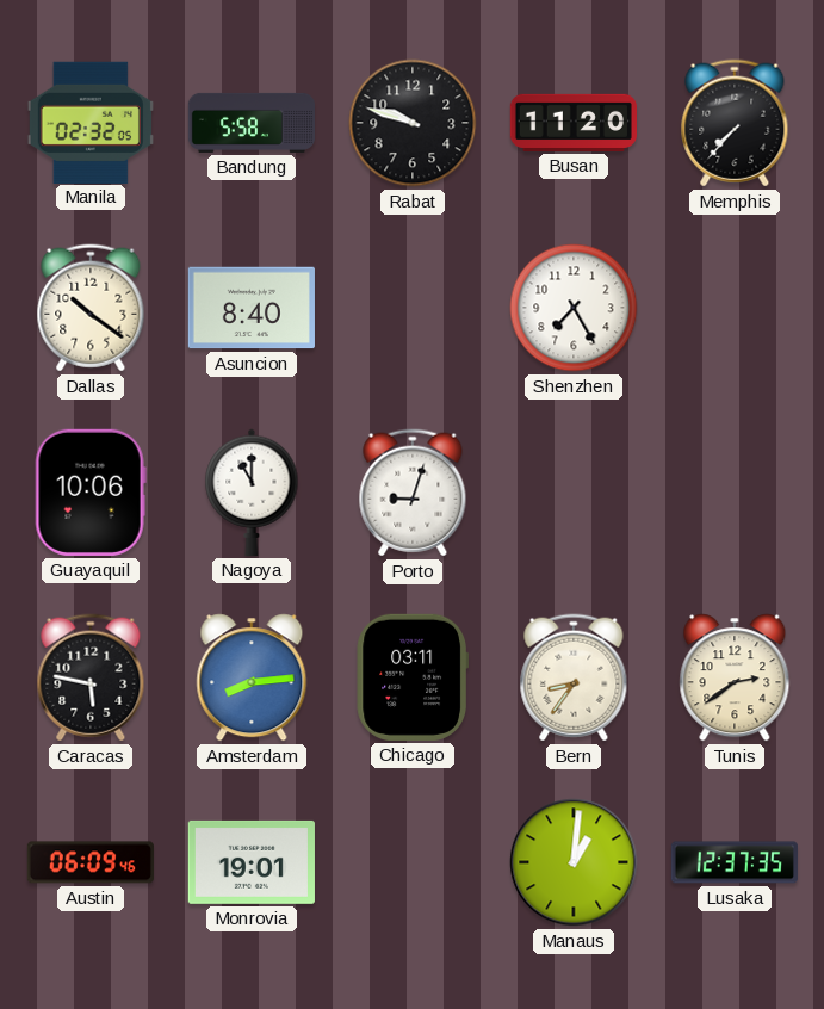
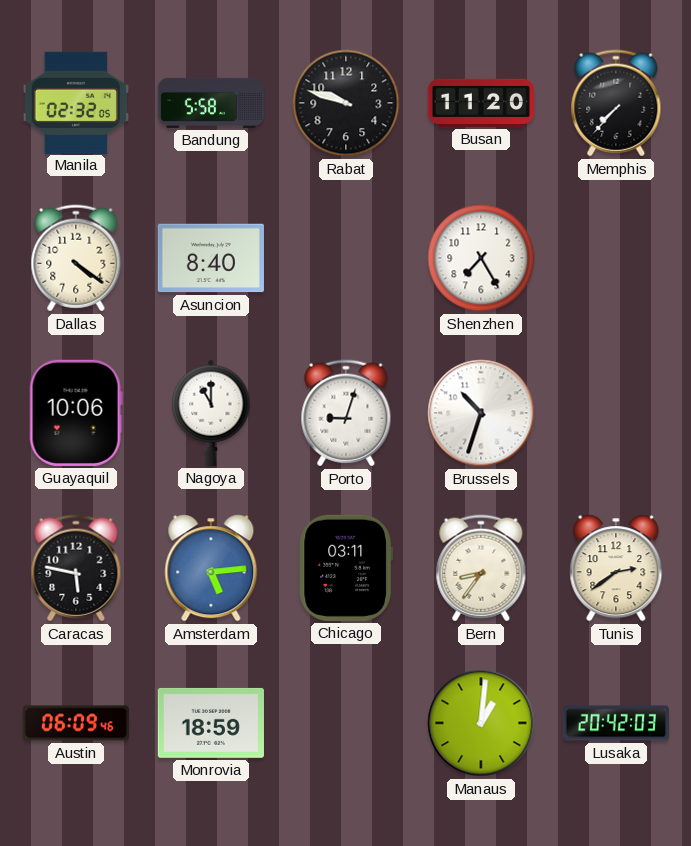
Dallas: 10:21 -> 4:21
Brussels: none -> 10:33
Amsterdam: 8:14 -> 5:14
Monrovia: 19:01 -> 18:59
Lusaka: 12:37 -> 20:42
